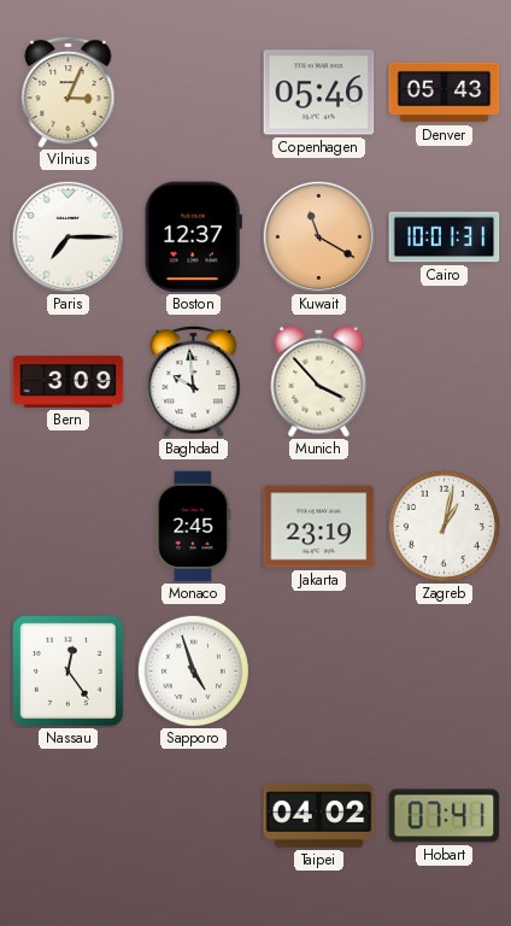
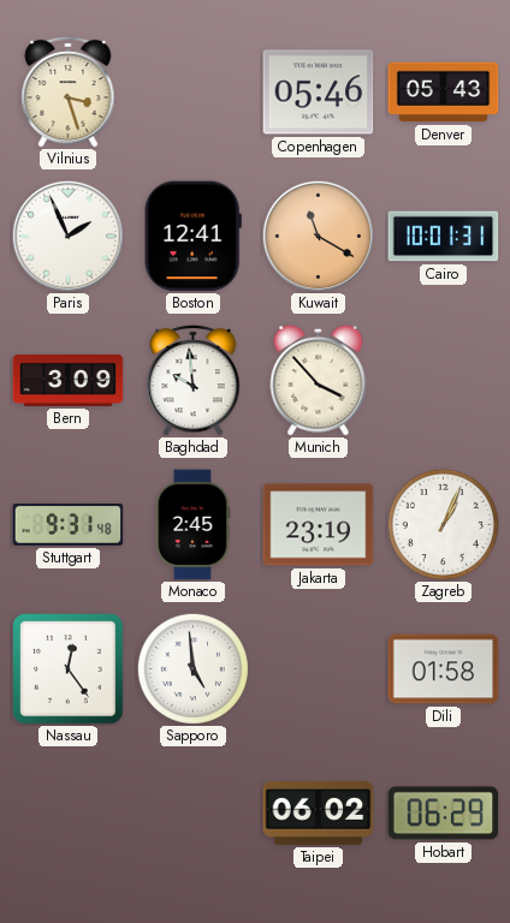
Vilnius: 3:04 -> 3:27
Paris: 7:15 -> 1:56
Boston: 12:37 -> 12:41
Stuttgart: none -> 9:31
Zagreb: 1:02 -> 1:04
Sapporo: 4:57 -> 4:59
Dili: none -> 01:58
Taipei: 04:02 -> 06:02
Hobart: 07:41 -> 06:29
